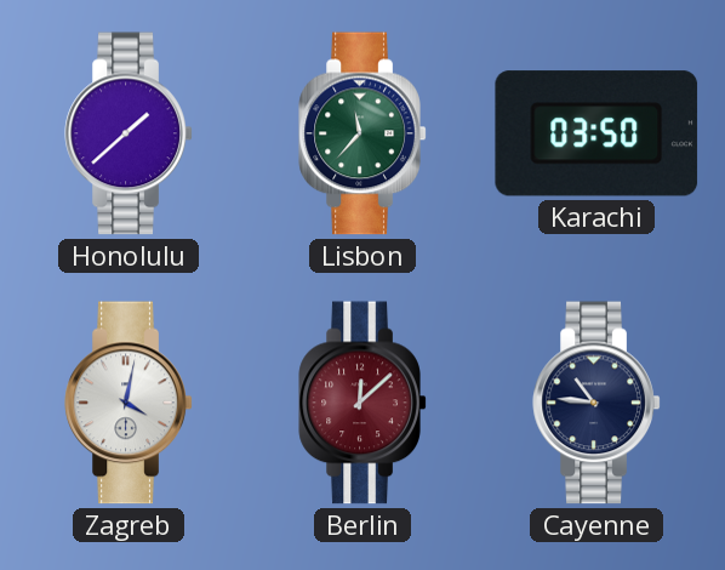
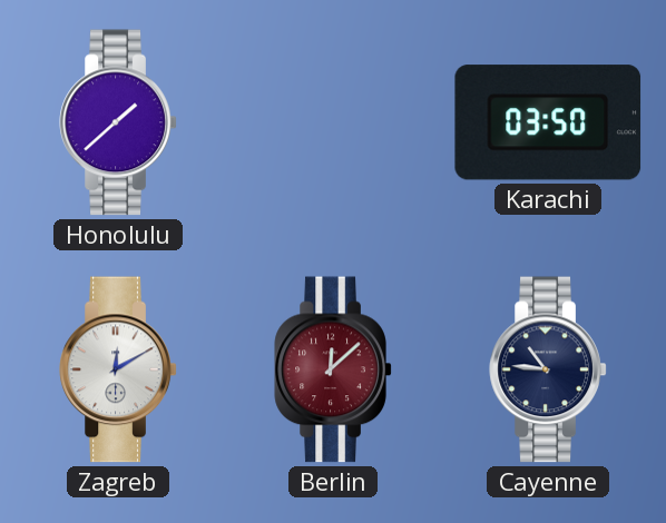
Lisbon: 11:37 -> none
Zagreb: 4:02 -> 12:10
